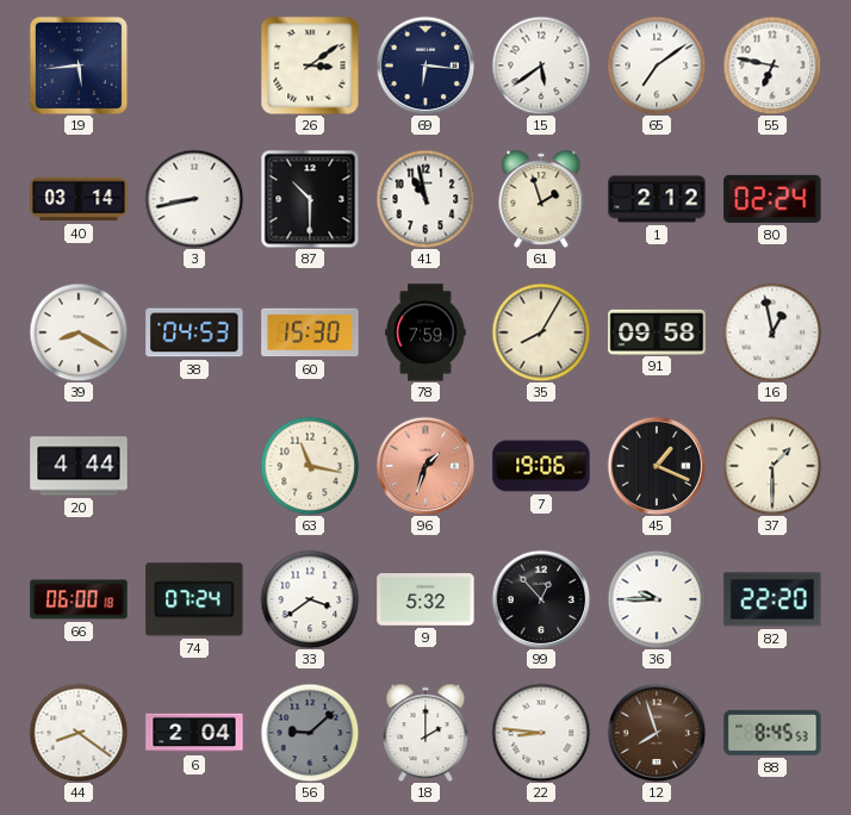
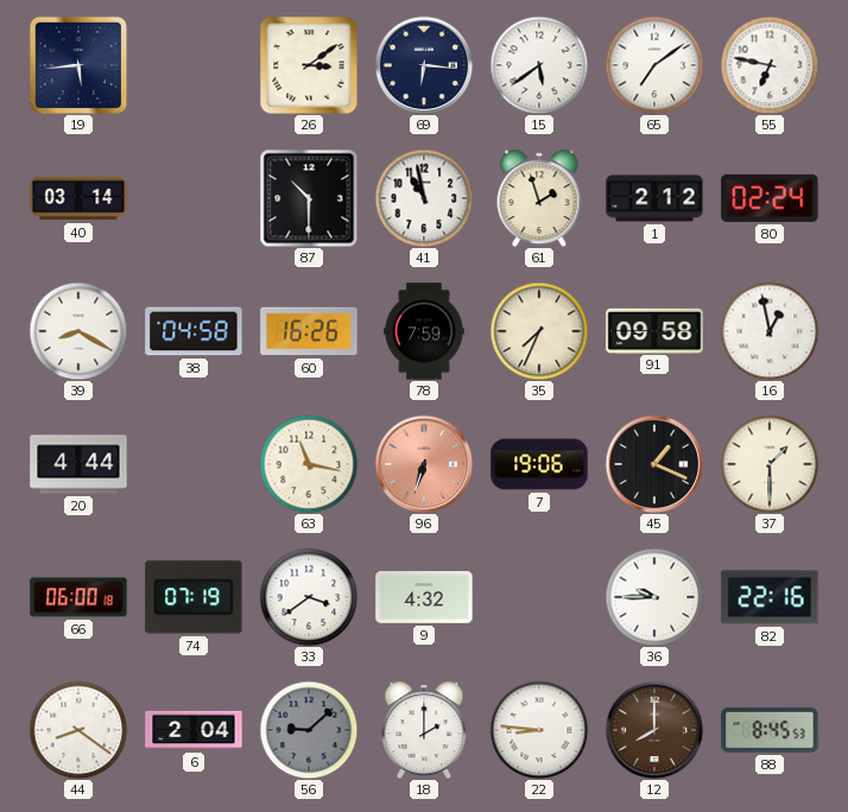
3: 8:43 -> none
38: 04:53 -> 04:58
60: 15:30 -> 16:26
35: 8:05 -> 7:34
96: 1:33 -> 6:33
74: 07:24 -> 07:19
9: 5:32 -> 4:32
99: 12:53 -> none
82: 22:20 -> 22:16
12: 7:57 -> 8:00
